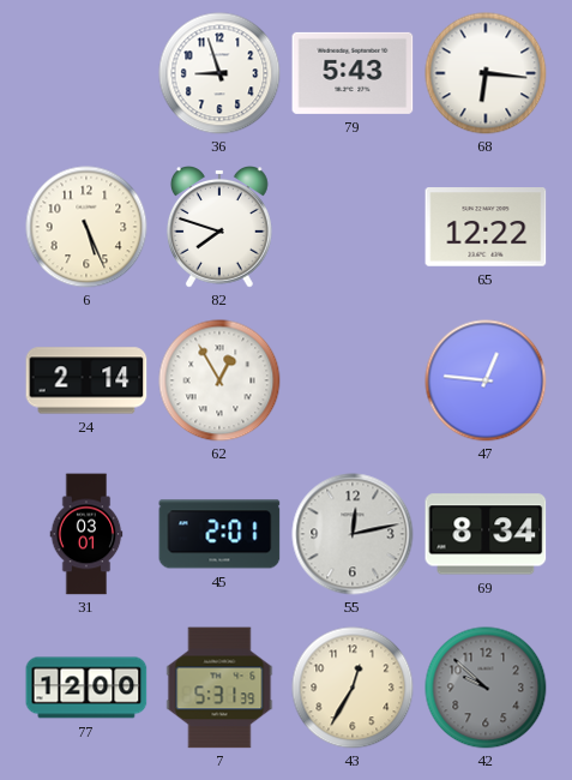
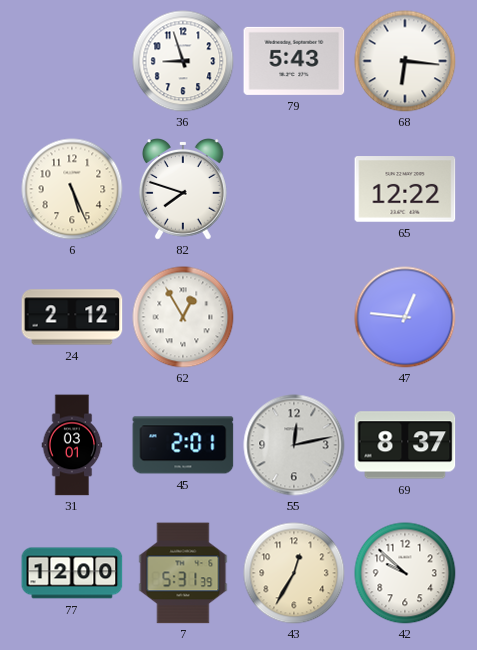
24: 2:14 -> 2:12
69: 8:34 -> 8:37
42 dial: grey -> white
